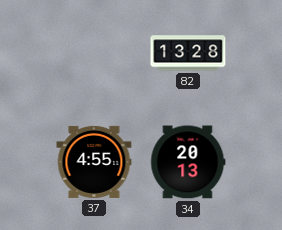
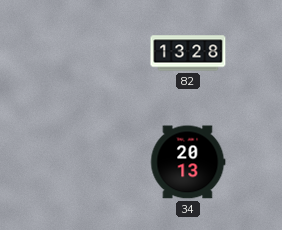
37: 4:55 -> none
